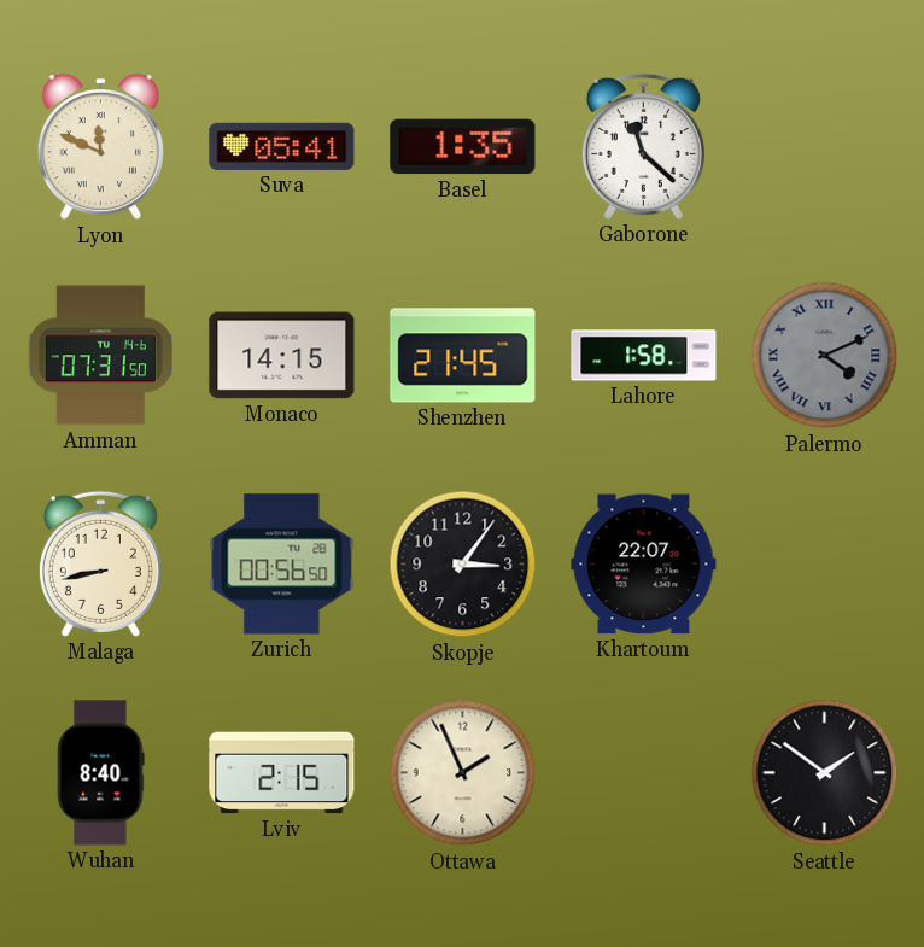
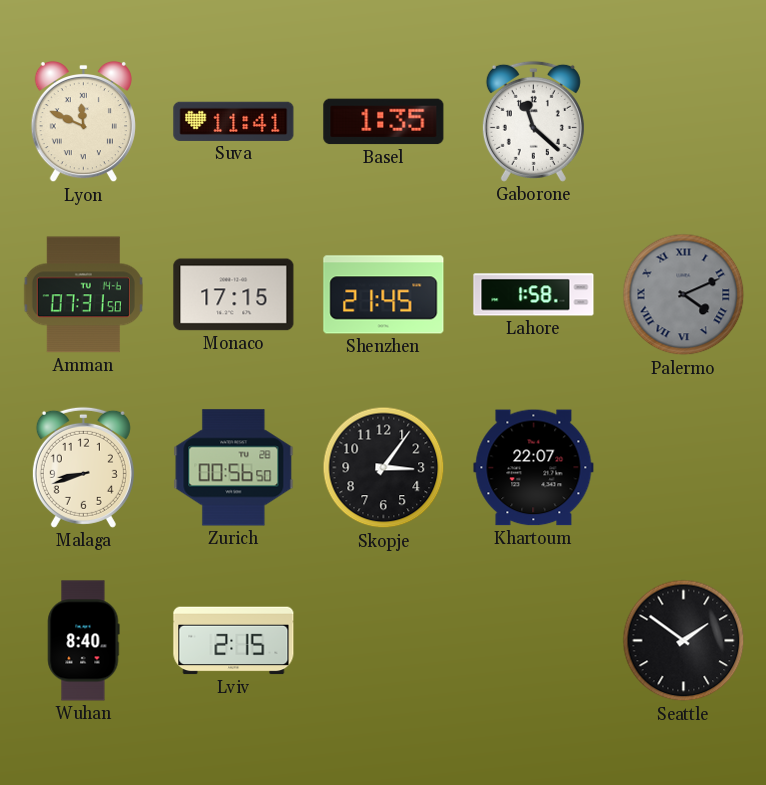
Suva: 05:41 -> 11:41
Monaco: 14:15 -> 17:15
Malaga: 8:43 -> 8:42
Ottawa: 1:56 -> none
